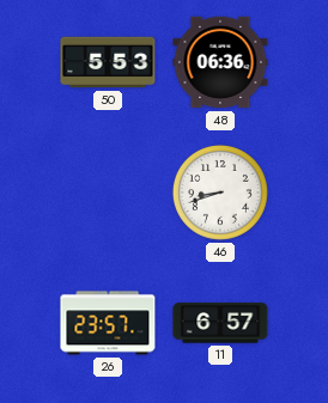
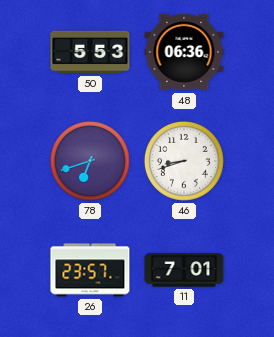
78: none -> 6:42
11: 6:57 -> 7:01
